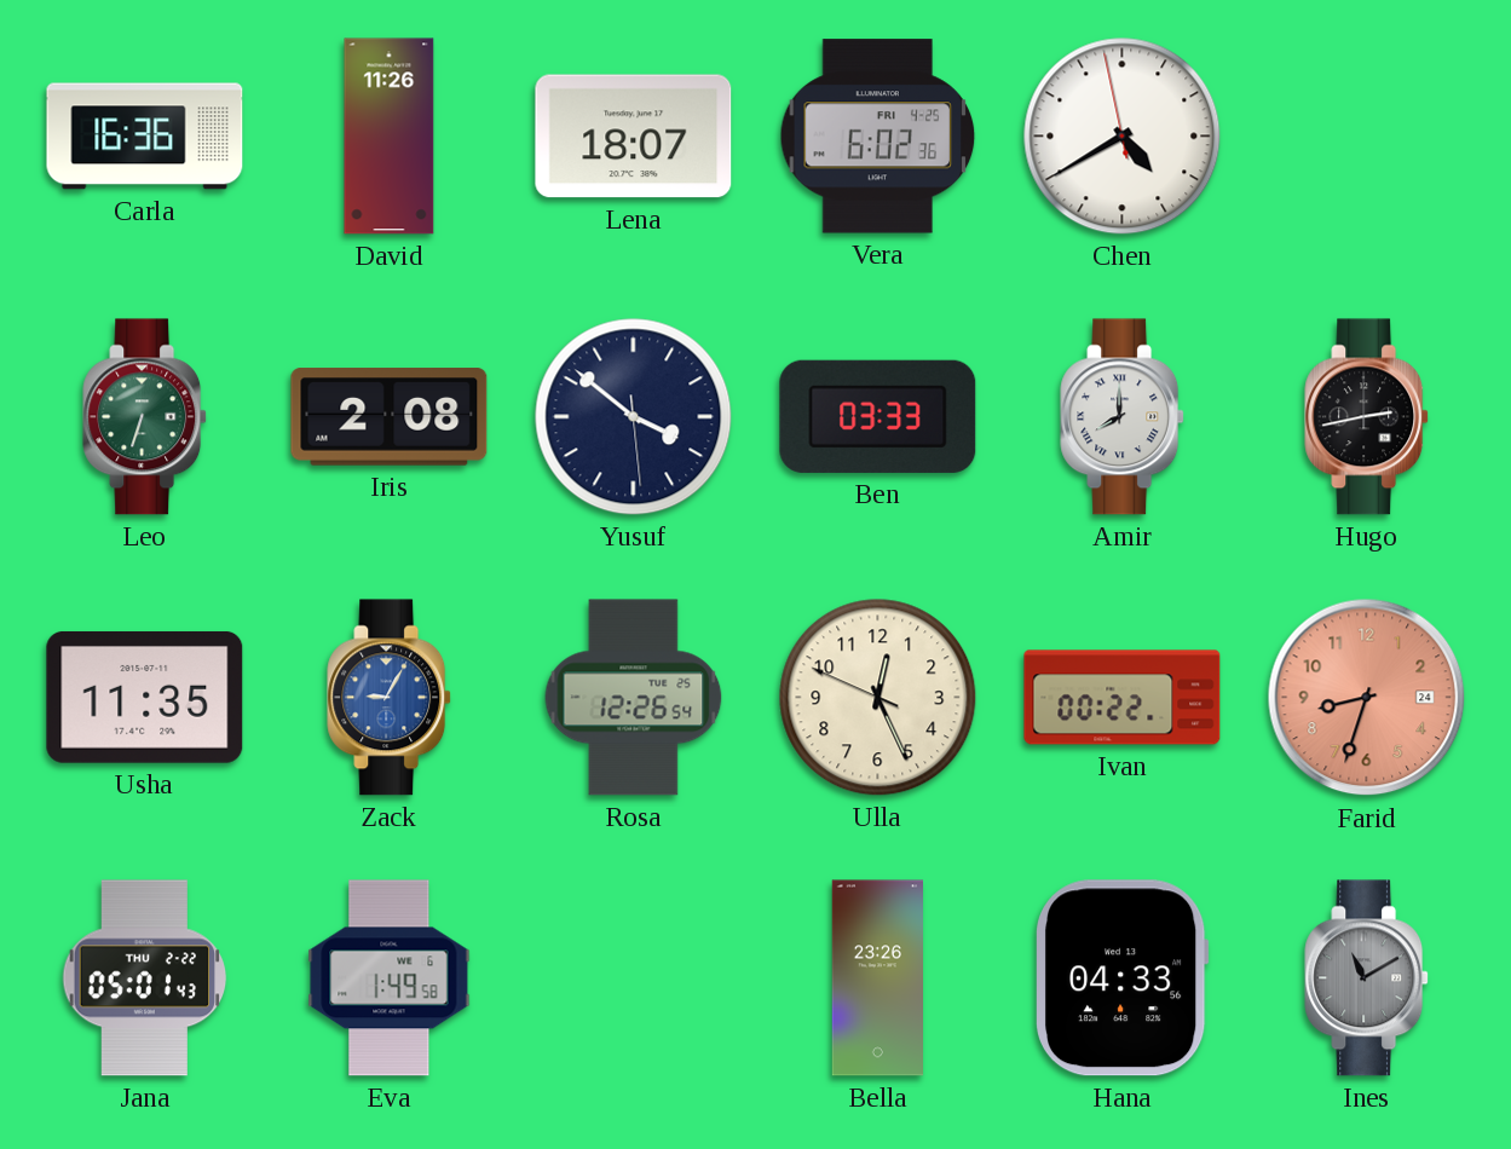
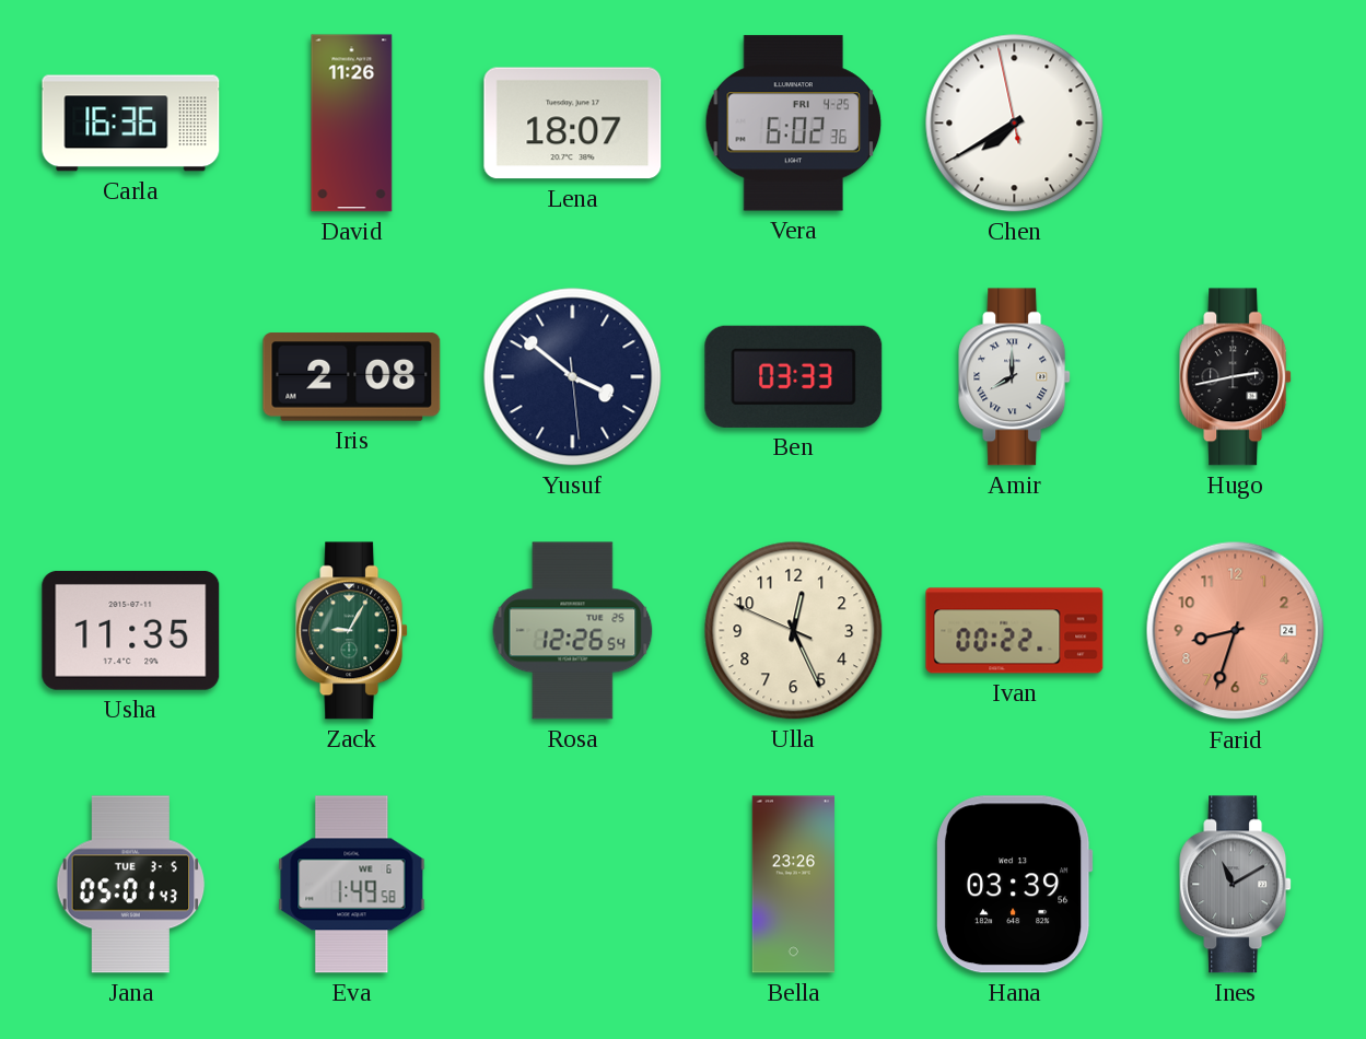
Chen: 4:39 -> 7:39
Leo: 6:33 -> none
Zack dial: blue -> green
Jana date: THU 2-22 -> TUE 3-5
Hana: 04:33 -> 03:39
